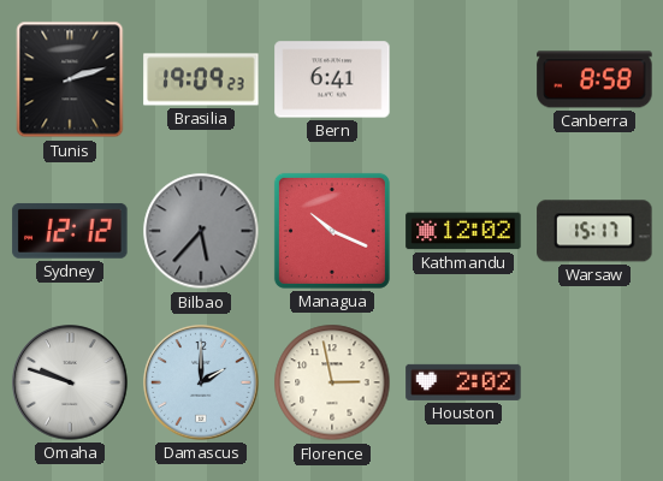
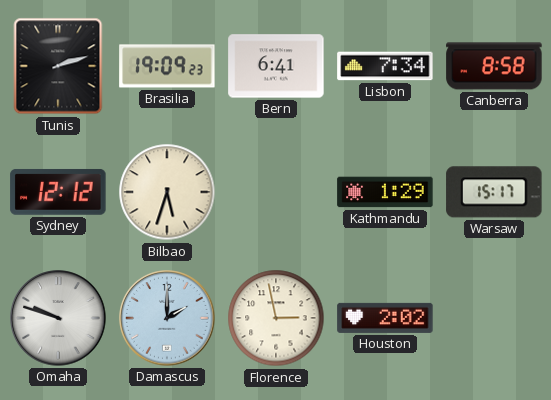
Lisbon: none -> 7:34
Bilbao: 5:37 -> 5:33
Bilbao dial: grey -> cream
Managua: 10:19 -> none
Kathmandu: 12:02 -> 1:29
